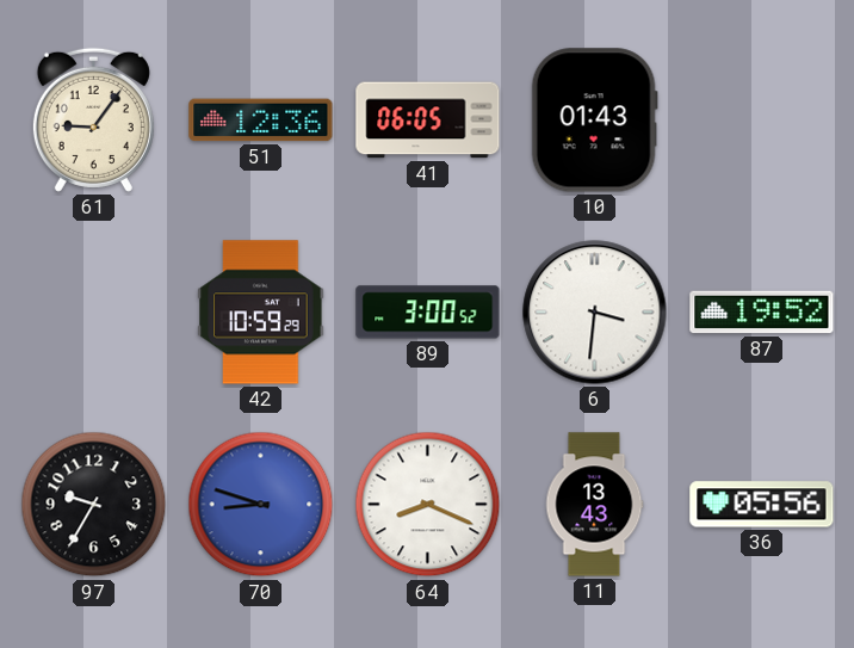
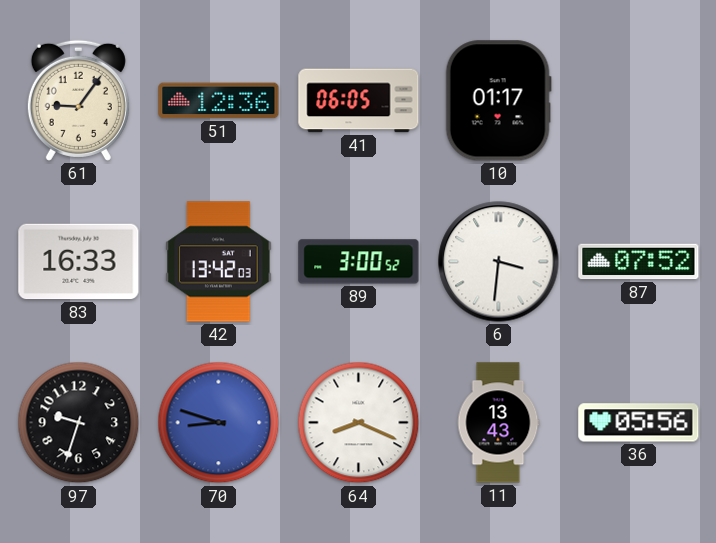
10: 01:43 -> 01:17
83: none -> 16:33
42: 10:59 -> 13:42
87: 19:52 -> 07:52
97: 9:35 -> 9:33
